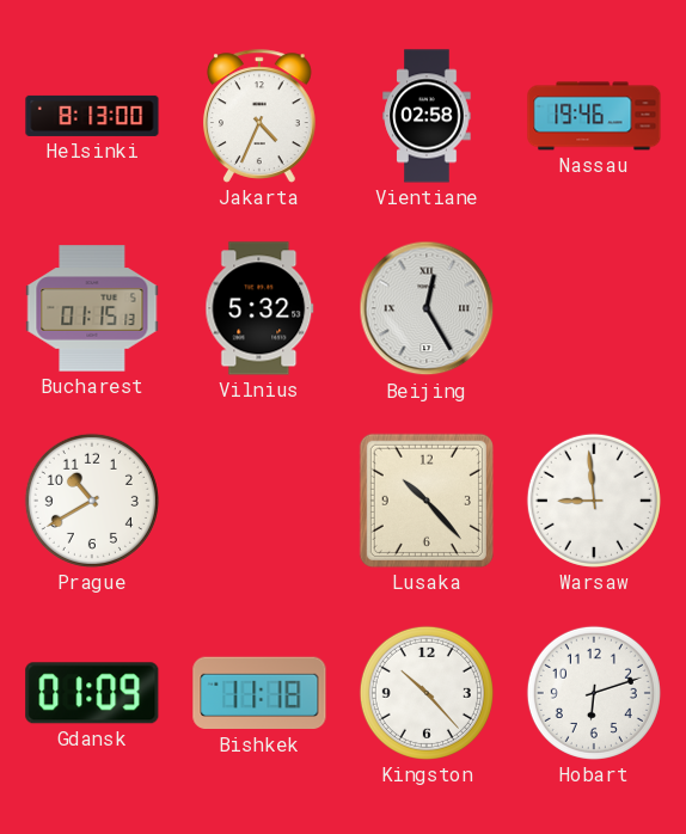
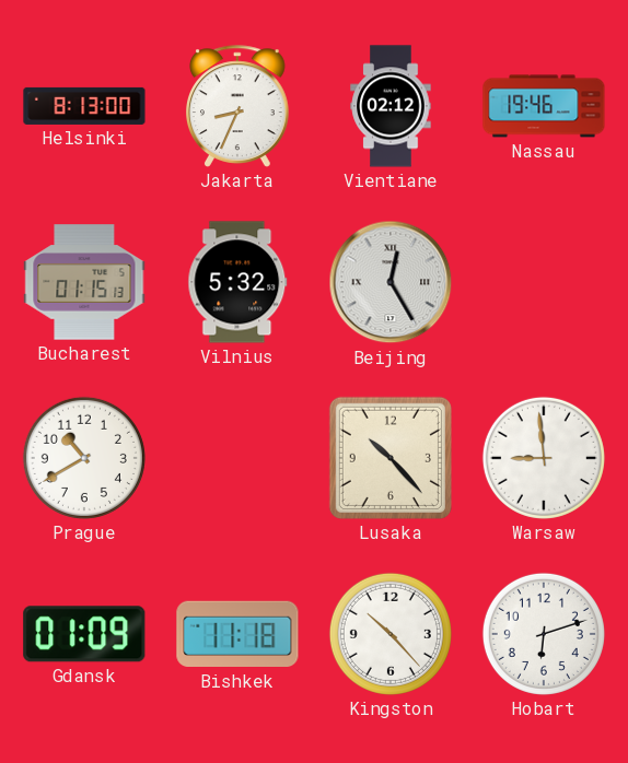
Jakarta: 4:34 -> 8:34
Vientiane: 02:58 -> 02:12
